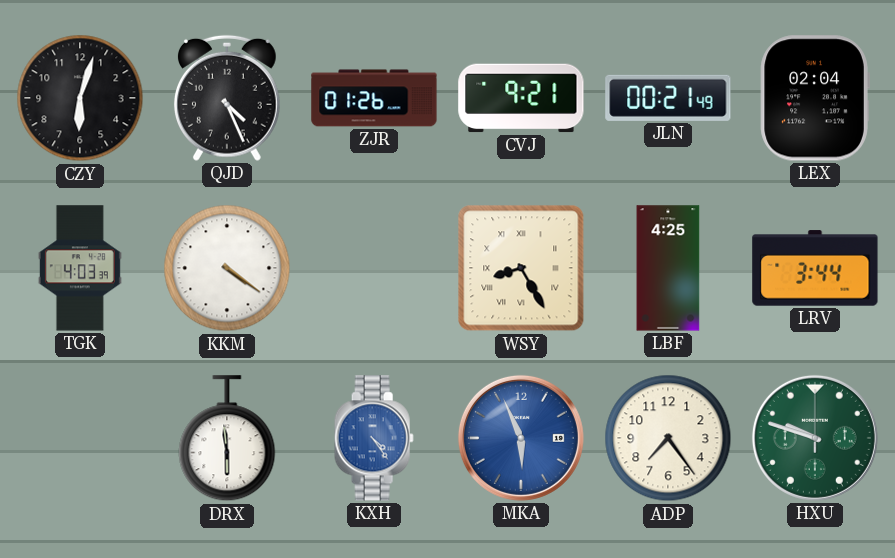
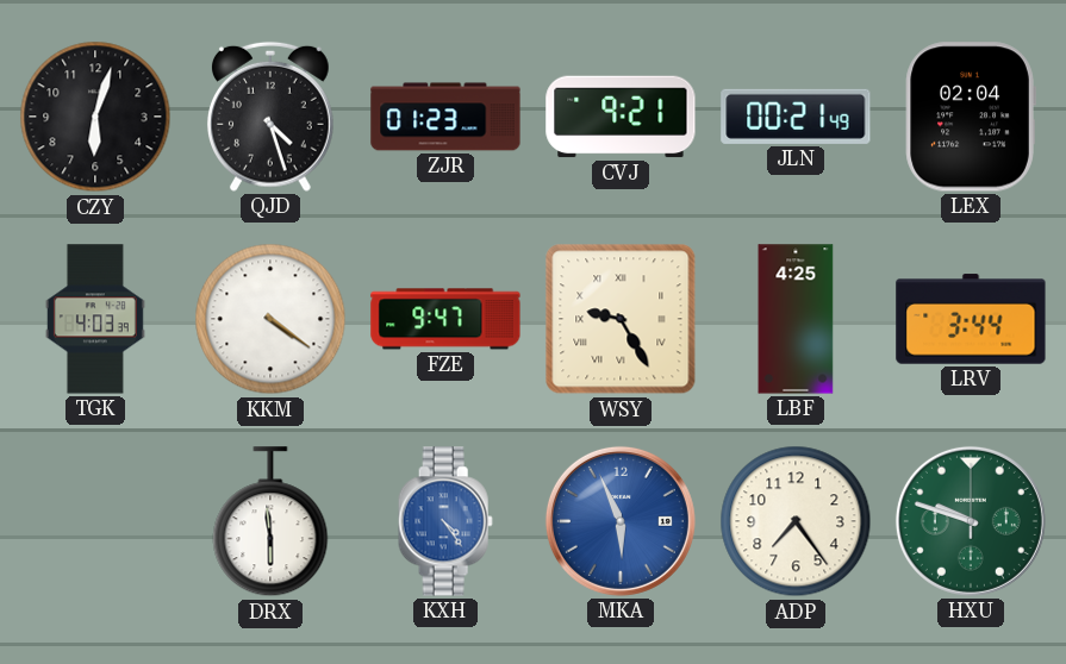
QJD: 4:26 -> 4:27
ZJR: 01:26 -> 01:23
FZE: none -> 9:47
WSY: 8:25 -> 9:25
